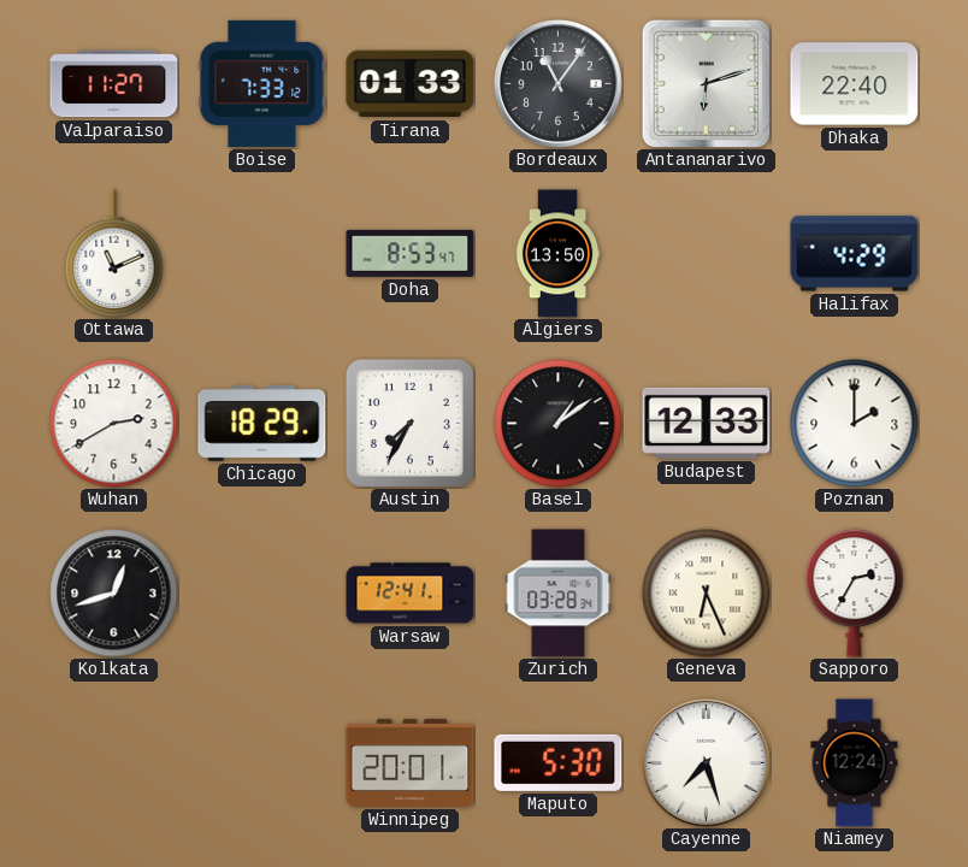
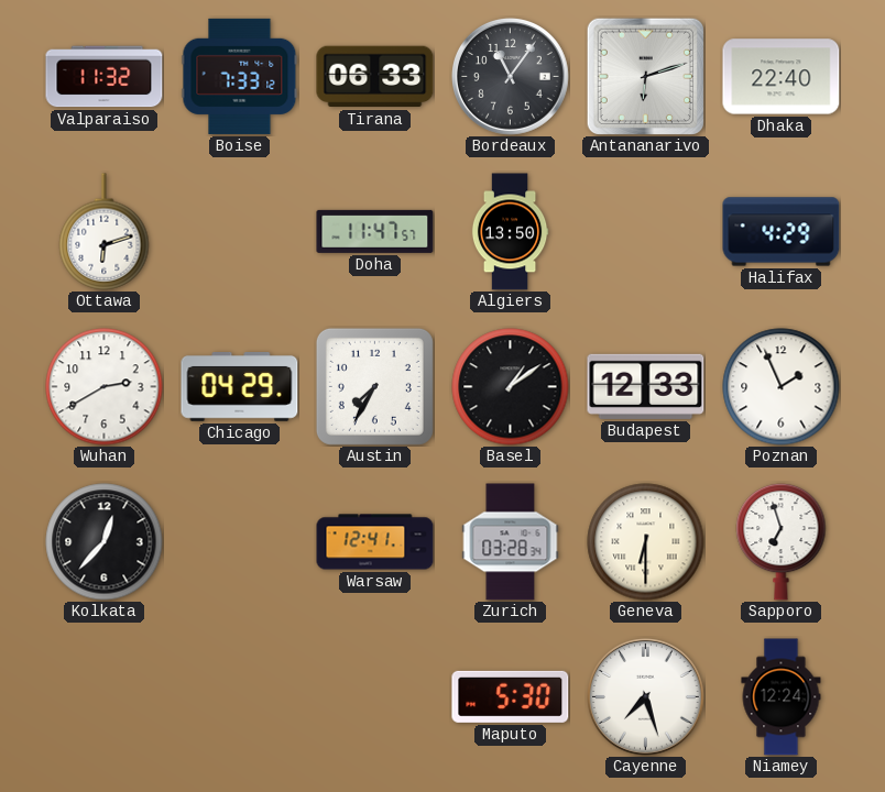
Valparaiso: 11:27 -> 11:32
Tirana: 01:33 -> 06:33
Ottawa: 11:11 -> 6:12
Doha: 8:53 -> 11:47
Chicago: 18:29 -> 04:29
Poznan: 2:00 -> 1:56
Kolkata: 12:42 -> 12:37
Geneva: 6:26 -> 6:30
Sapporo: 2:35 -> 6:57
Winnipeg: 20:01 -> none
